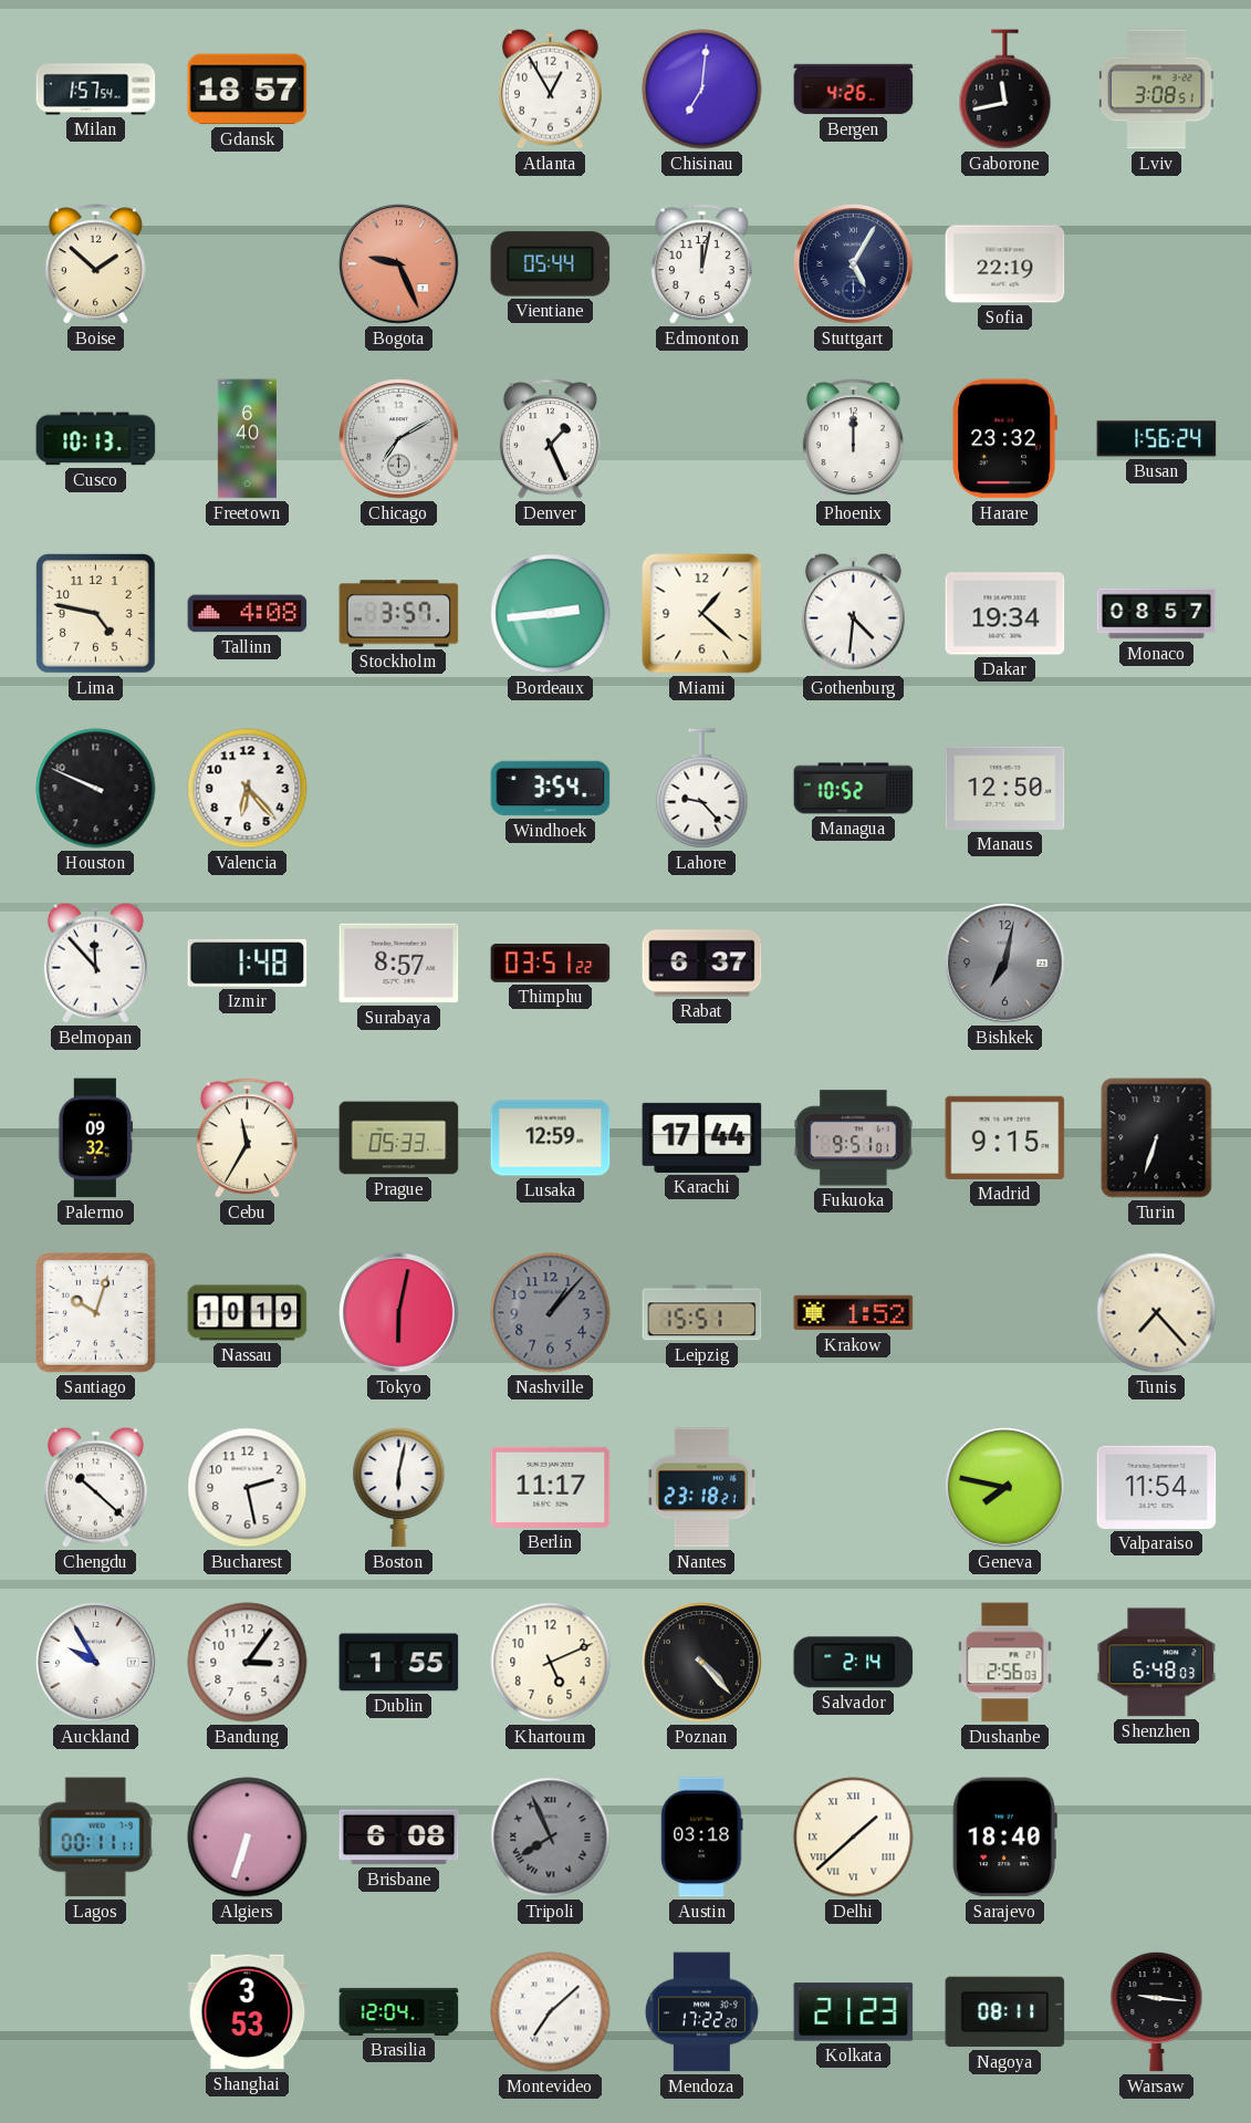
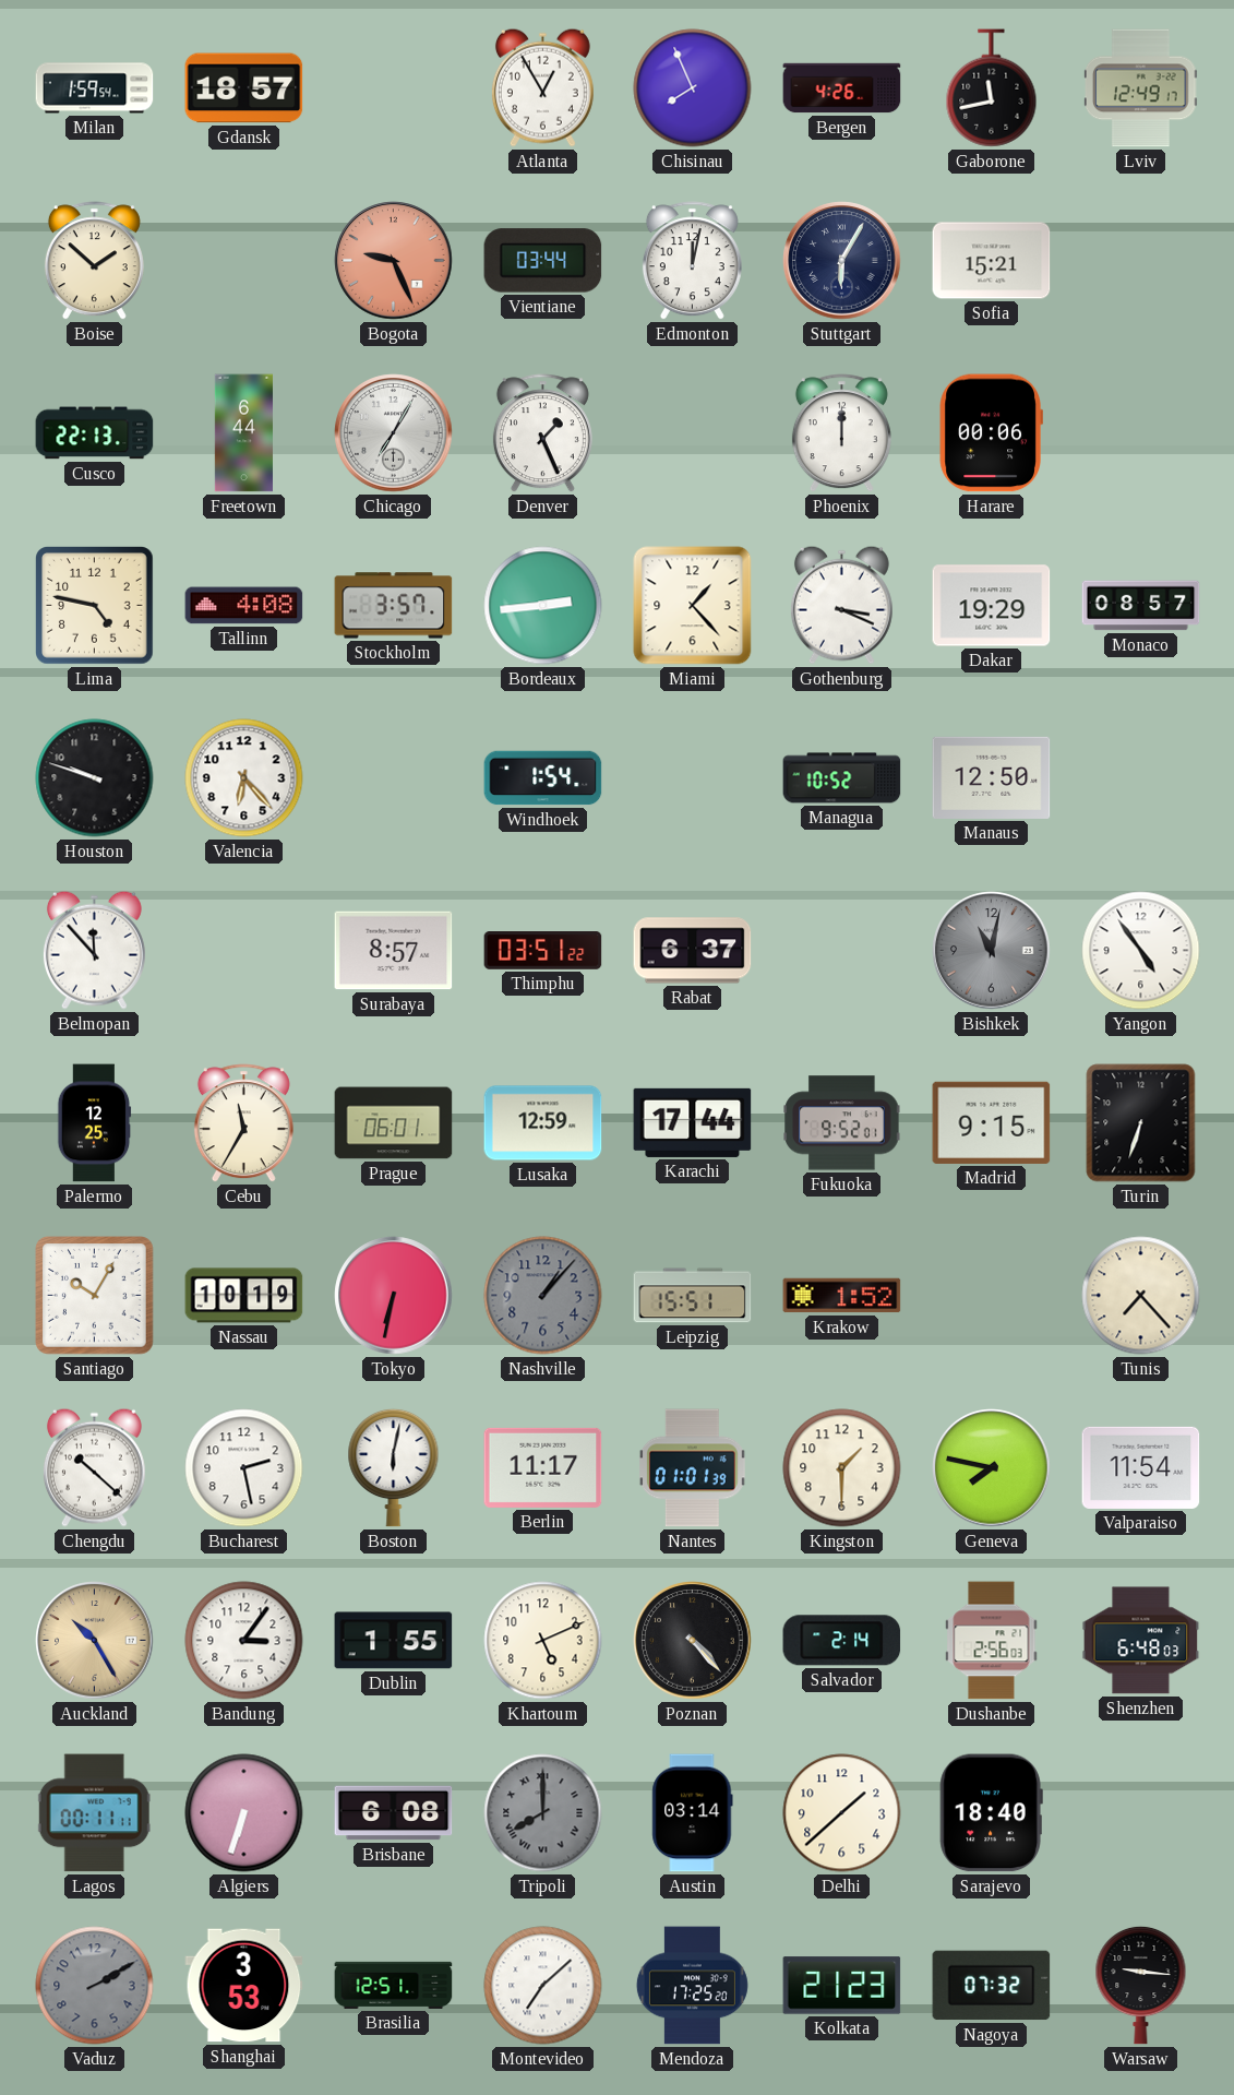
Milan: 1:57 -> 1:59
Chisinau: 7:01 -> 7:56
Lviv: 3:08 -> 12:49
Vientiane: 05:44 -> 03:44
Stuttgart: 5:05 -> 6:05
Sofia: 22:19 -> 15:21
Cusco: 10:13 -> 22:13
Freetown: 6:40 -> 6:44
Chicago: 7:10 -> 7:05
Harare: 23:32 -> 00:06
Busan: 1:56 -> none
Miami: 1:22 -> 1:23
Gothenburg: 4:31 -> 3:19
Dakar: 19:34 -> 19:29
Houston: 9:49 -> 9:48
Windhoek: 3:54 -> 1:54
Lahore: 9:23 -> none
Izmir: 1:48 -> none
Bishkek: 7:02 -> 11:02
Yangon: none -> 4:54
Palermo: 09:32 -> 12:25
Prague: 05:33 -> 06:01
Fukuoka: 9:51 -> 9:52
Santiago: 10:03 -> 10:05
Tokyo: 6:02 -> 6:32
Nantes: 23:18 -> 01:01
Kingston: none -> 1:30
Auckland: 9:55 -> 10:25
Auckland dial: white -> champagne
Tripoli: 7:56 -> 8:00
Austin: 03:18 -> 03:14
Delhi numerals: Roman -> Arabic
Vaduz: none -> 2:10
Brasilia: 12:04 -> 12:51
Mendoza: 17:22 -> 17:25
Nagoya: 08:11 -> 07:32
